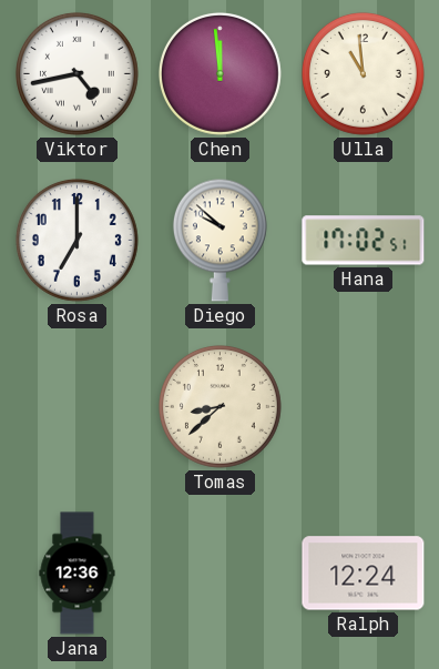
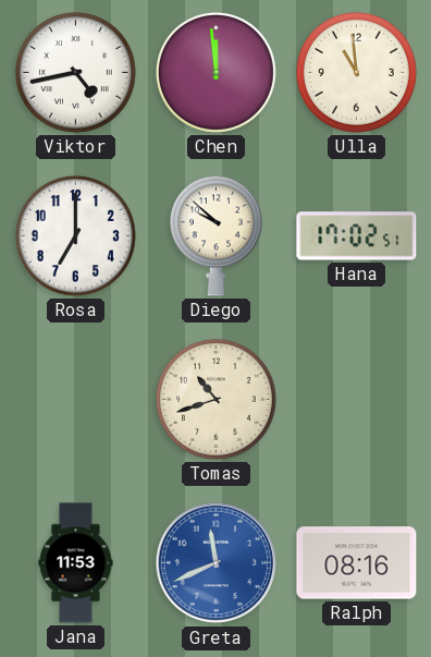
Tomas: 8:38 -> 10:42
Jana: 12:36 -> 11:53
Greta: none -> 11:41
Ralph: 12:24 -> 08:16
